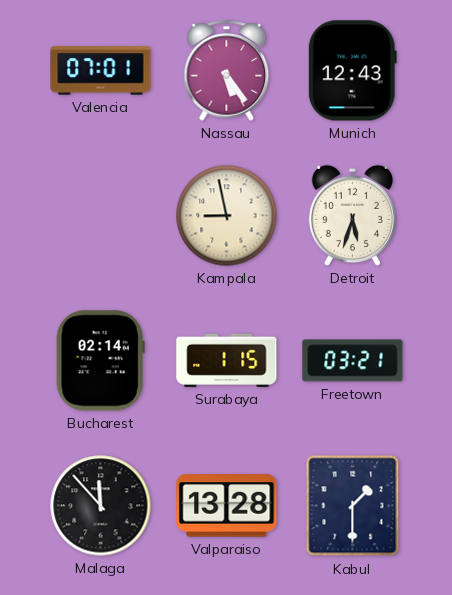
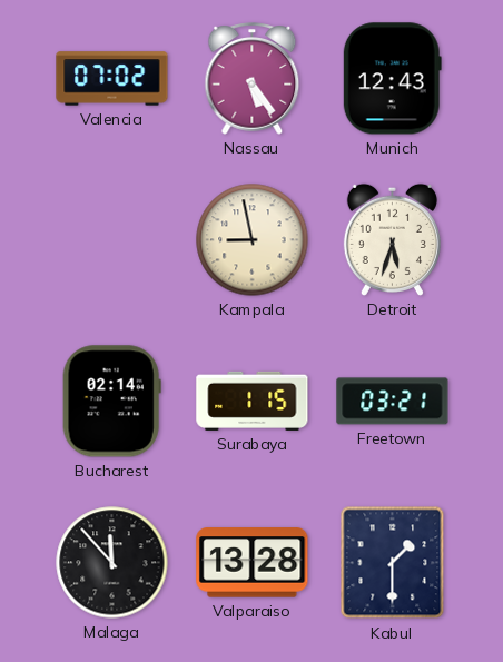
Valencia: 07:01 -> 07:02
